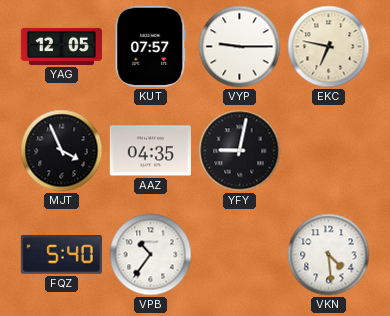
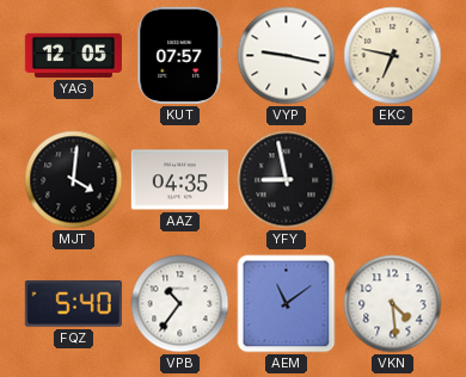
VYP: 9:15 -> 9:17
MJT: 3:56 -> 4:01
YFY: 9:02 -> 8:58
AEM: none -> 11:09
